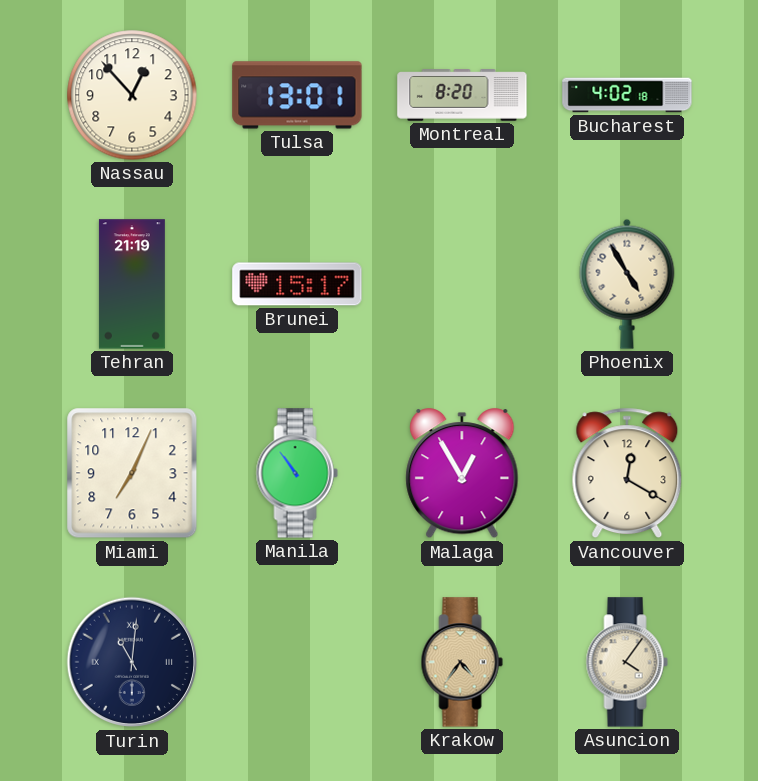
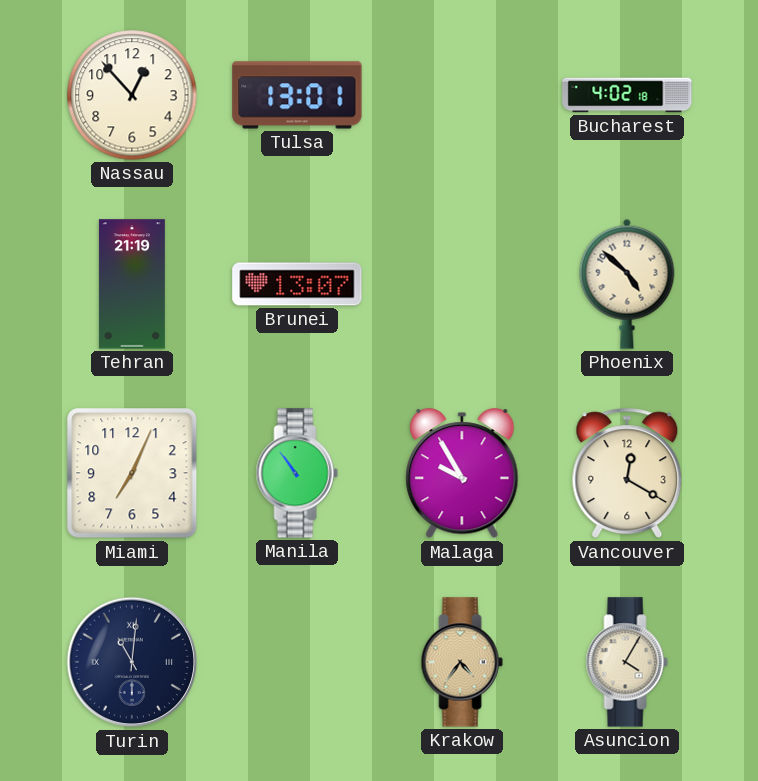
Montreal: 8:20 -> none
Brunei: 15:17 -> 13:07
Phoenix: 4:55 -> 4:52
Malaga: 12:55 -> 9:55
Asuncion: 4:06 -> 4:05
